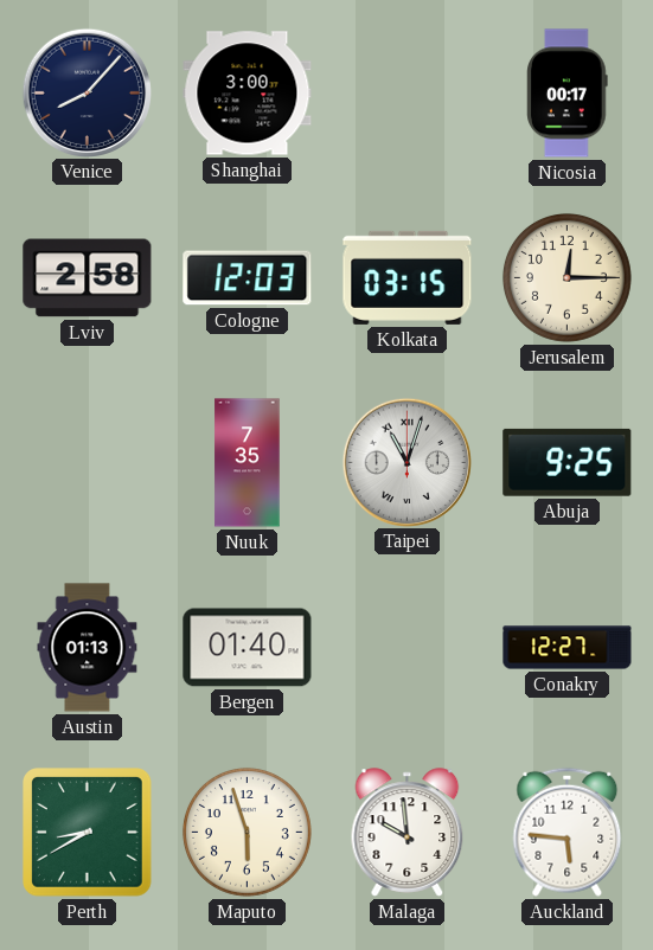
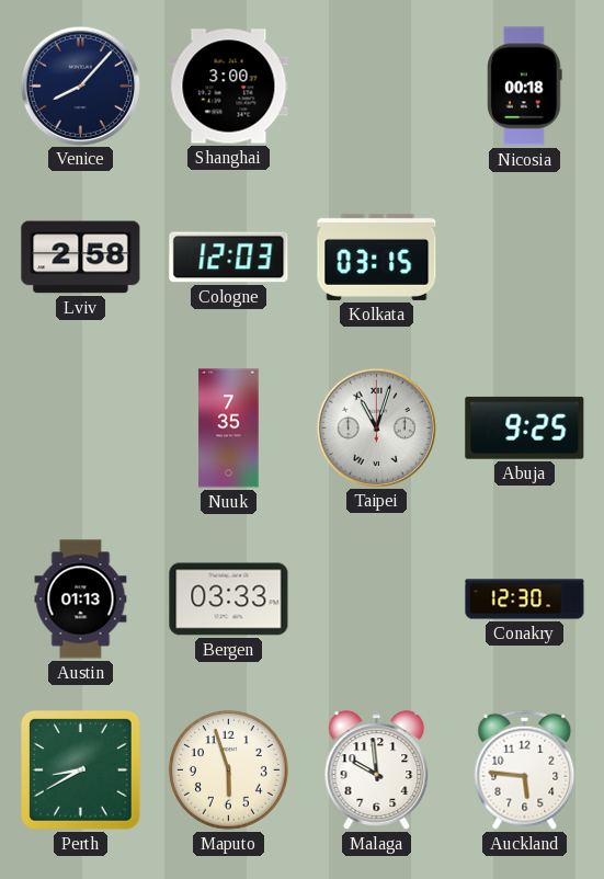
Nicosia: 00:17 -> 00:18
Jerusalem: 12:15 -> none
Bergen: 01:40 -> 03:33
Conakry: 12:27 -> 12:30
